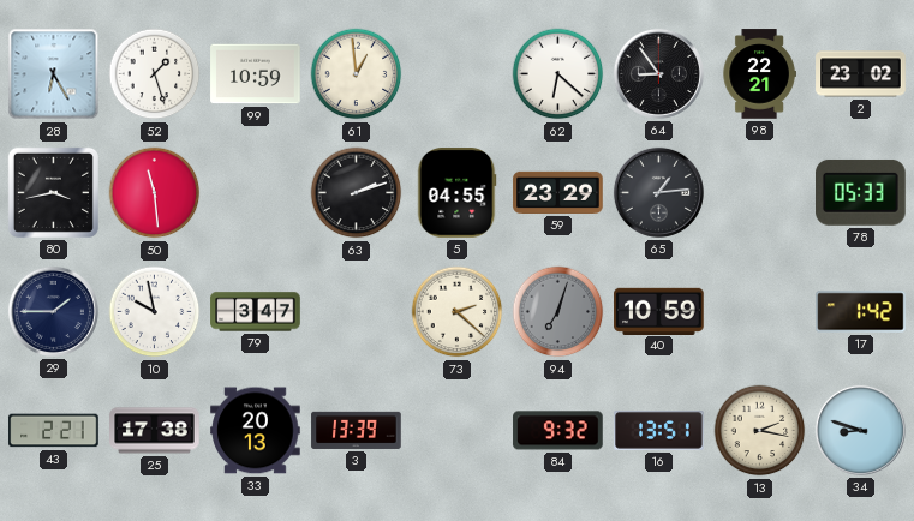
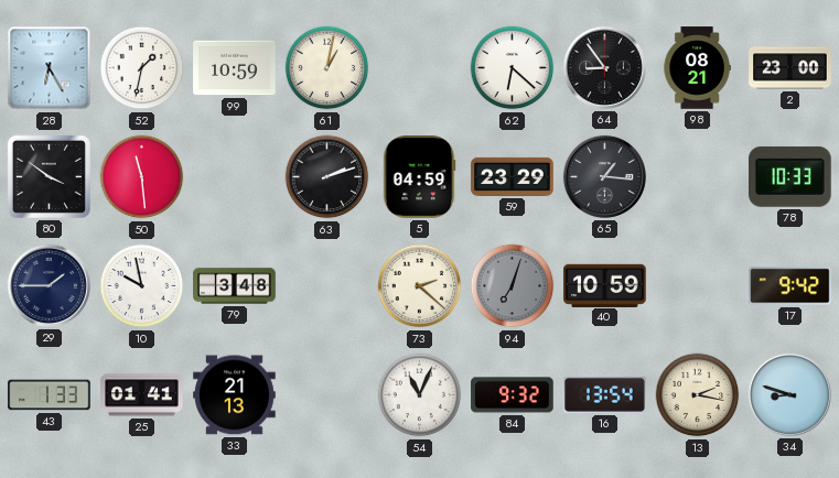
52: 1:27 -> 1:32
61: 12:59 -> 1:02
98: 22:21 -> 08:21
2: 23:02 -> 23:00
80: 3:43 -> 3:51
5: 04:55 -> 04:59
65: 1:14 -> 1:16
78: 05:33 -> 10:33
79: 3:47 -> 3:48
17: 1:42 -> 9:42
43: 2:21 -> 1:33
25: 17:38 -> 01:41
33: 20:13 -> 21:13
3: 13:39 -> none
54: none -> 11:04
16: 13:51 -> 13:54
